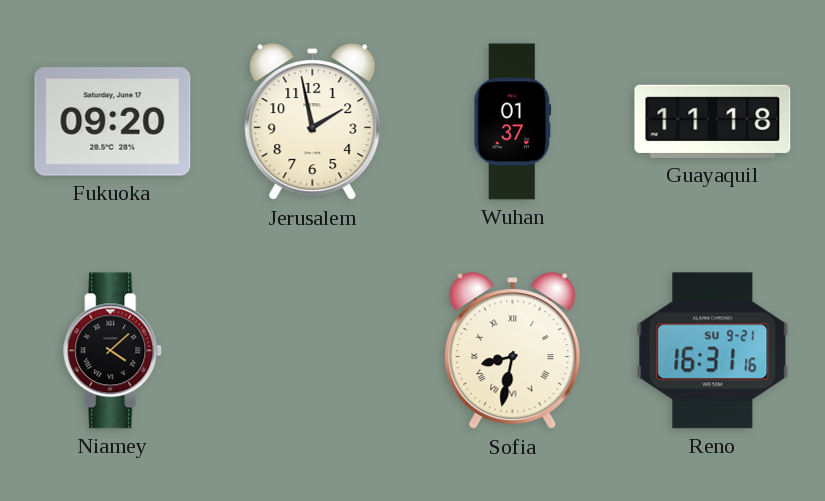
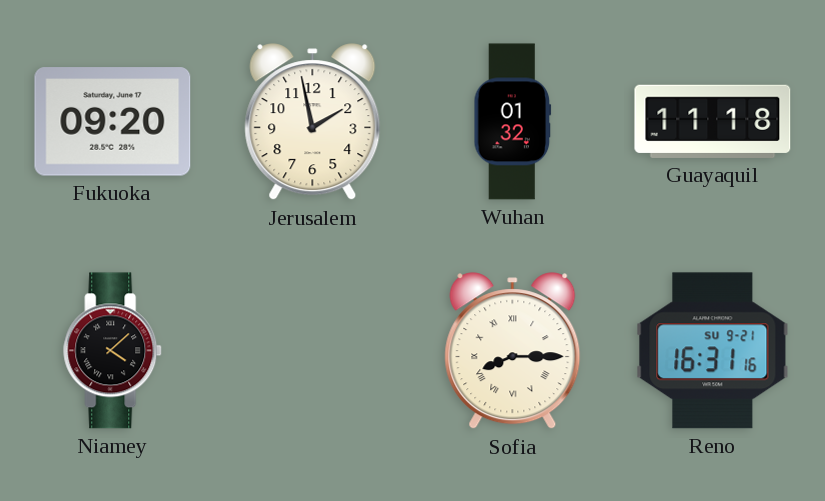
Wuhan: 01:37 -> 01:32
Sofia: 8:32 -> 8:15
